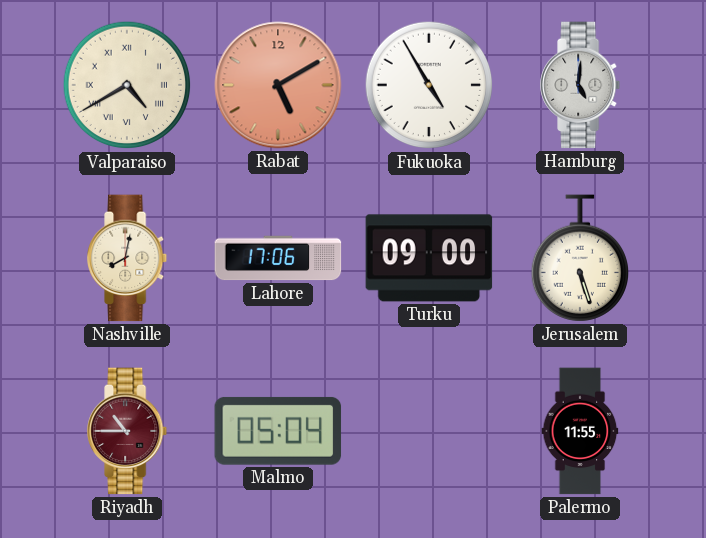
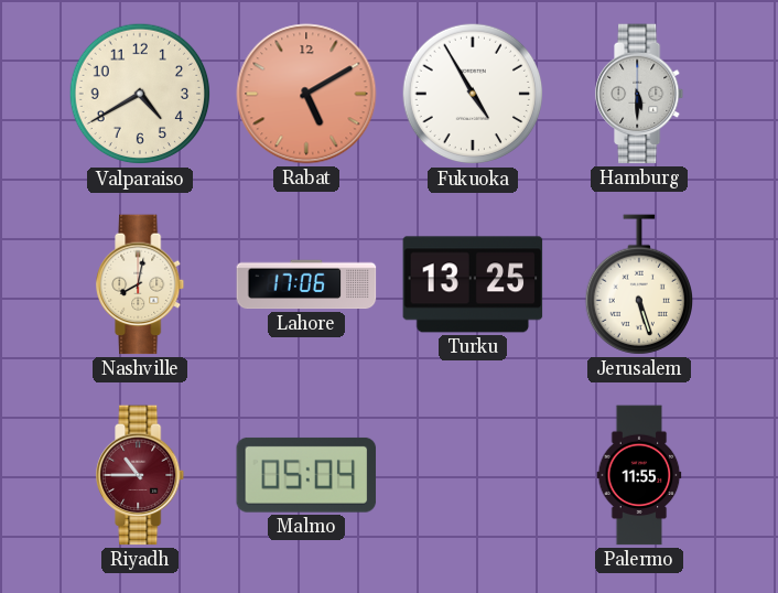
Valparaiso numerals: Roman -> Arabic
Hamburg: 5:01 -> 5:30
Turku: 09:00 -> 13:25
